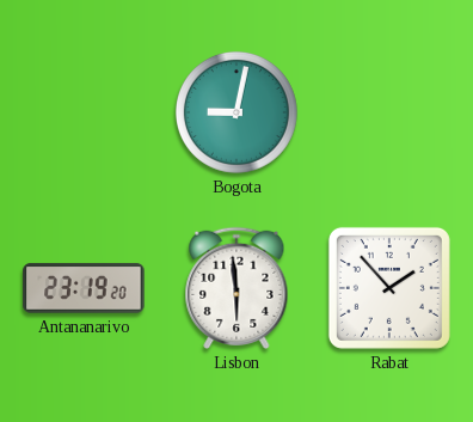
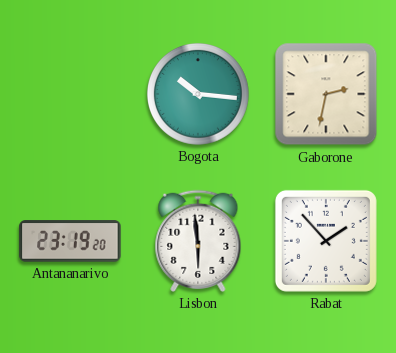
Bogota: 9:02 -> 10:16
Gaborone: none -> 2:32
